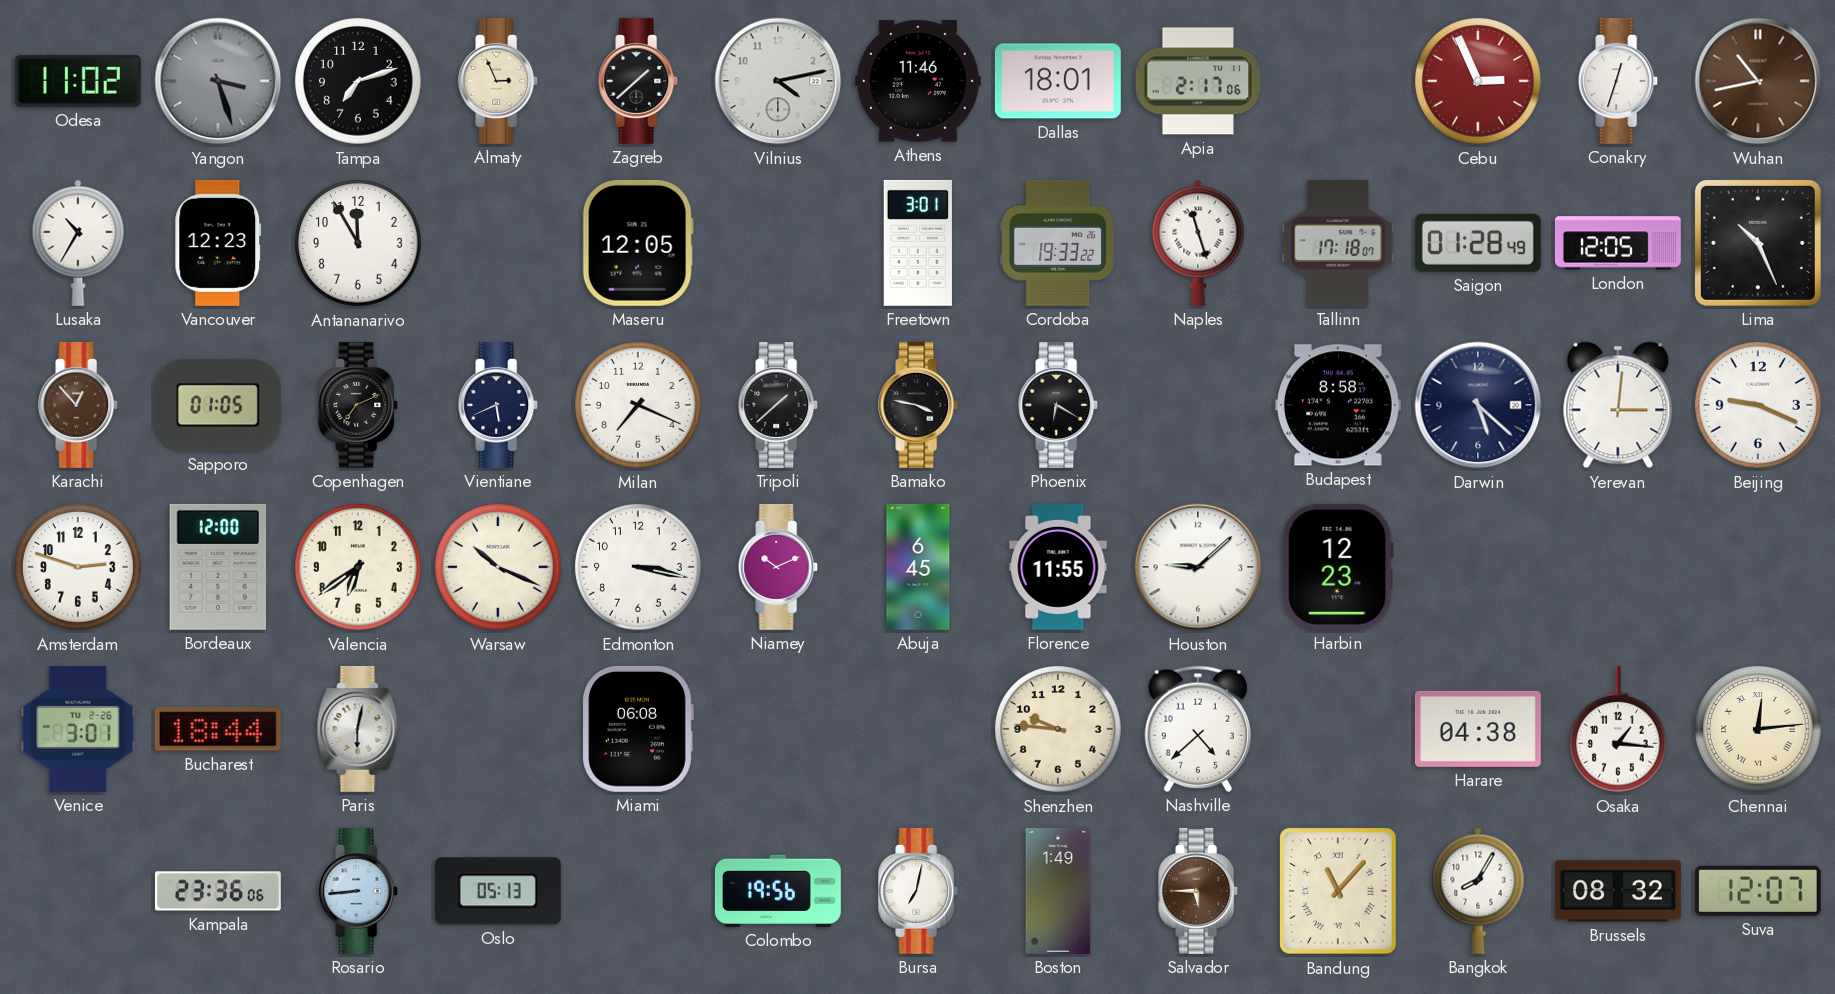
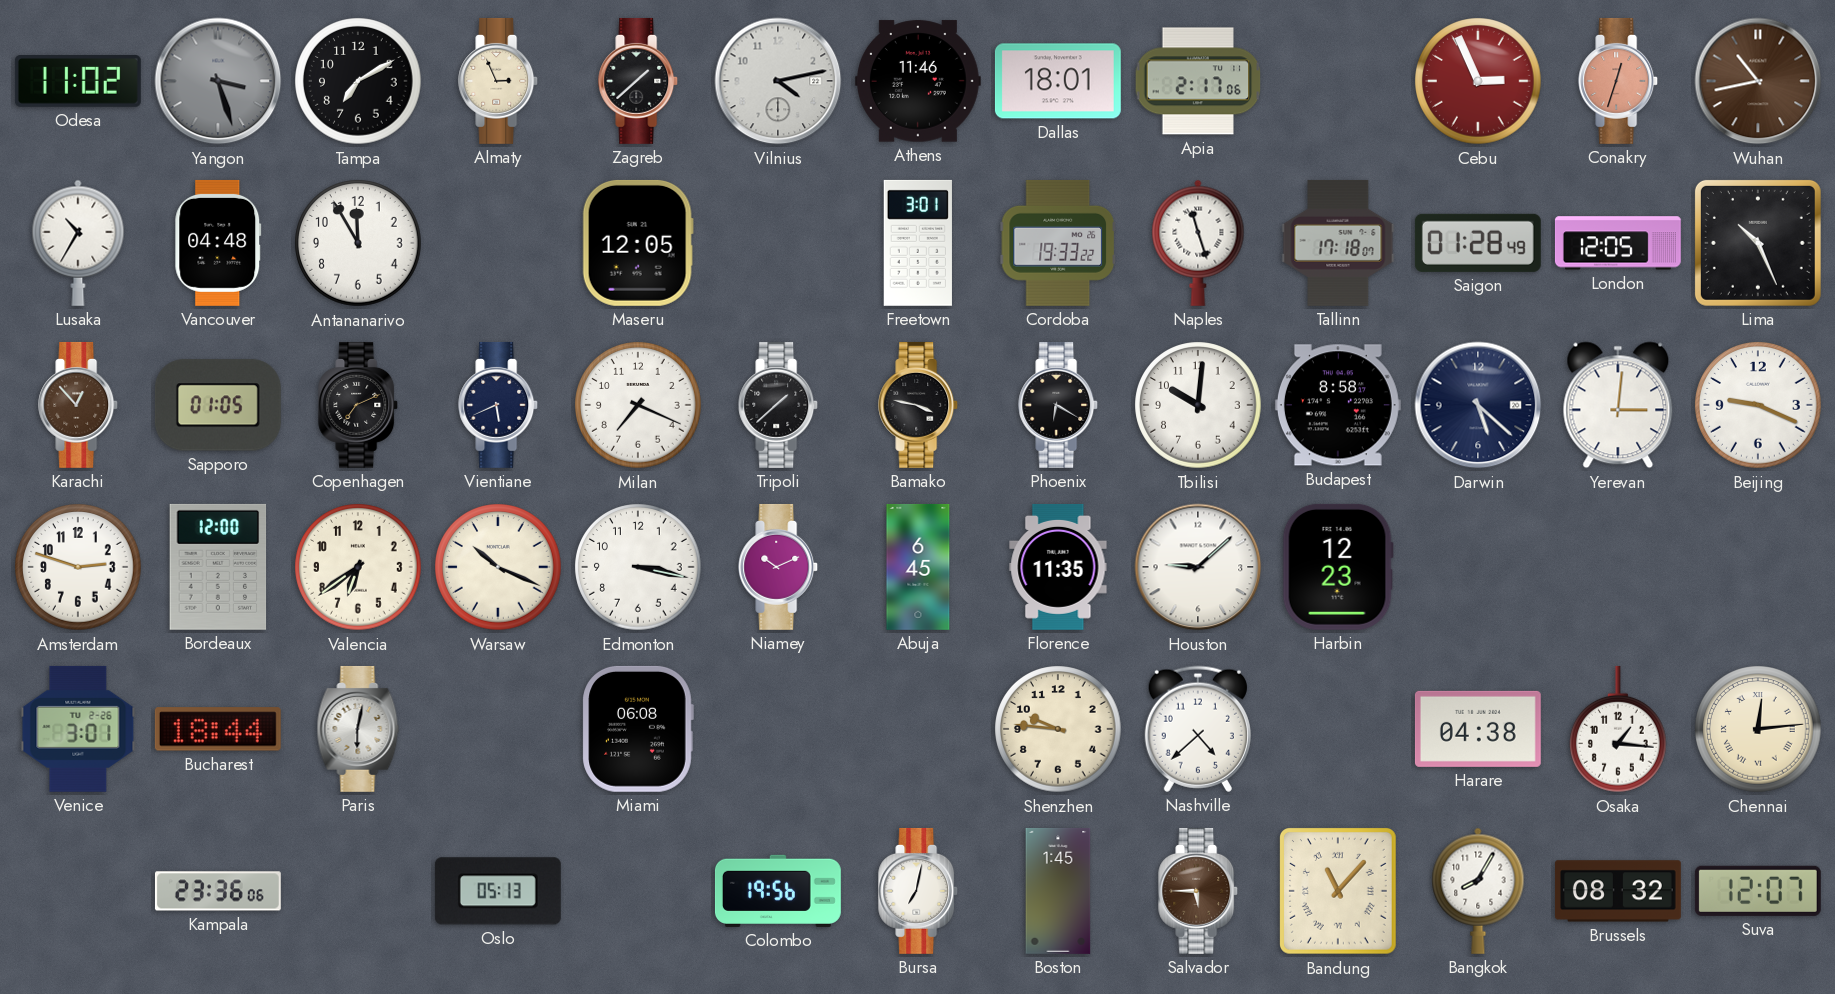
Tampa: 7:12 -> 7:10
Conakry dial: white -> salmon
Vancouver: 12:23 -> 04:48
Tbilisi: none -> 10:01
Florence: 11:55 -> 11:35
Rosario: 8:44 -> none
Boston: 1:49 -> 1:45
